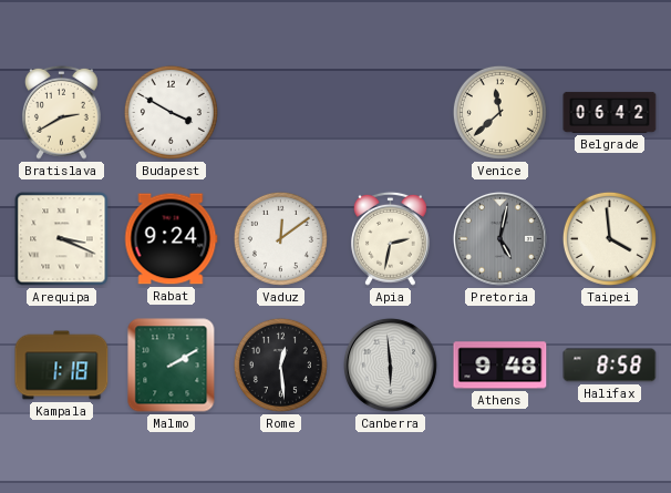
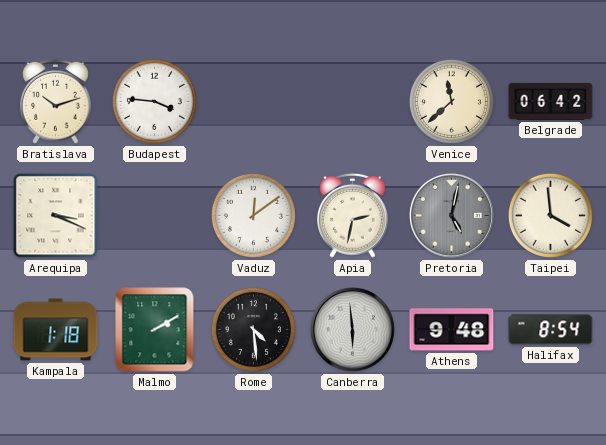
Bratislava: 2:40 -> 10:12
Budapest: 3:50 -> 3:46
Rabat: 9:24 -> none
Rome: 12:29 -> 4:29
Halifax: 8:58 -> 8:54
